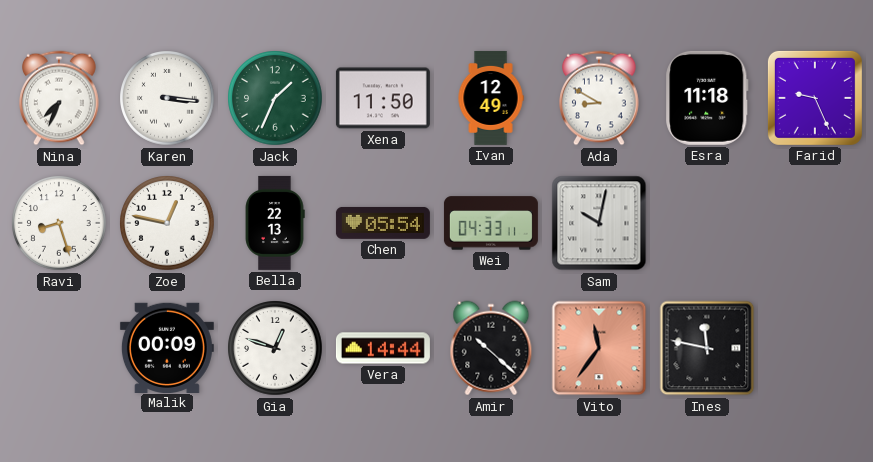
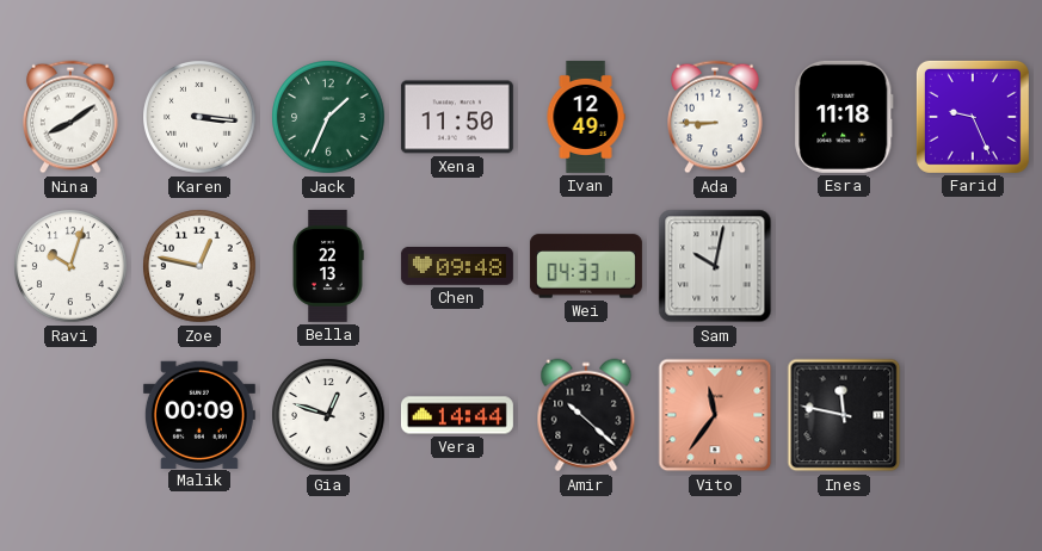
Nina: 7:34 -> 8:09
Ada: 8:50 -> 8:45
Ravi: 8:27 -> 10:03
Chen: 05:54 -> 09:48
